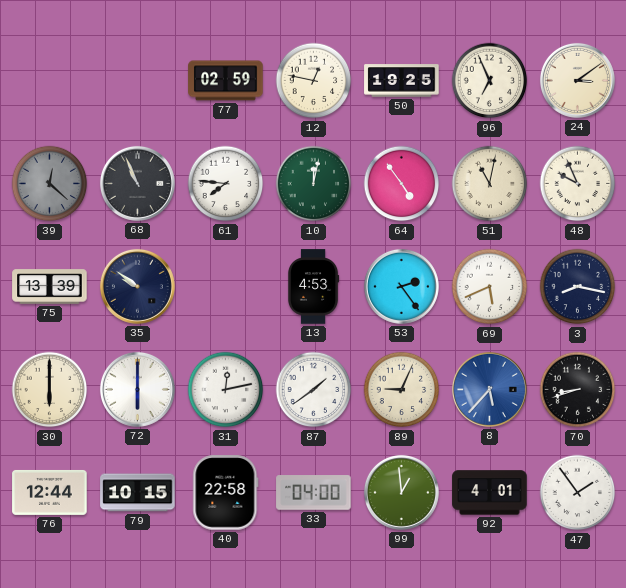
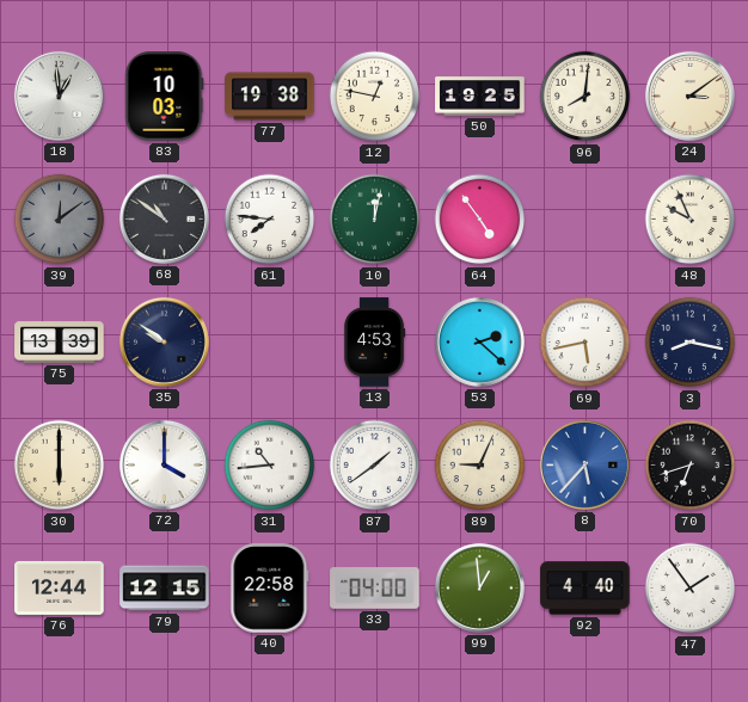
18: none -> 12:59
83: none -> 10:03
77: 02:59 -> 19:38
96: 6:56 -> 8:01
39: 12:22 -> 12:09
68: 10:56 -> 10:51
51: 11:02 -> none
53: 2:24 -> 2:22
69: 5:41 -> 5:43
72: 6:00 -> 4:00
31: 12:13 -> 10:44
70: 8:42 -> 6:42
79: 10:15 -> 12:15
92: 4:01 -> 4:40
